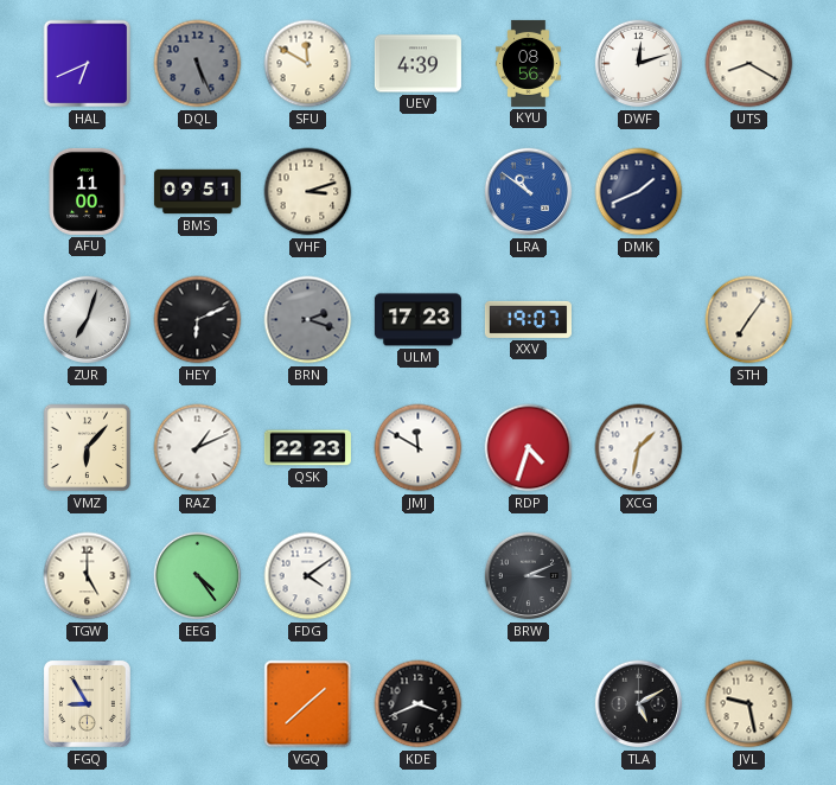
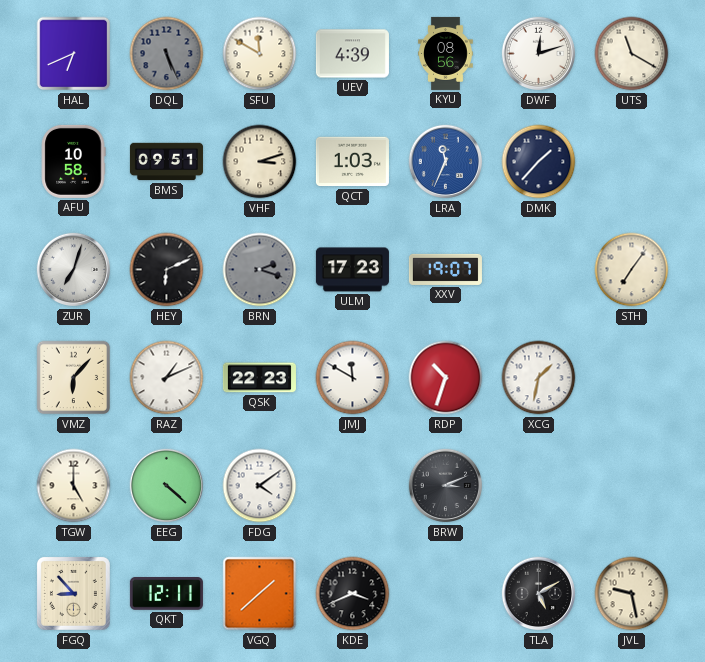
UTS: 8:20 -> 11:20
AFU: 11:00 -> 10:58
QCT: none -> 1:03
LRA: 10:51 -> 11:34
DMK: 1:41 -> 1:37
RDP: 4:33 -> 10:33
EEG: 4:24 -> 4:22
FGQ: 8:55 -> 8:53
QKT: none -> 12:11
